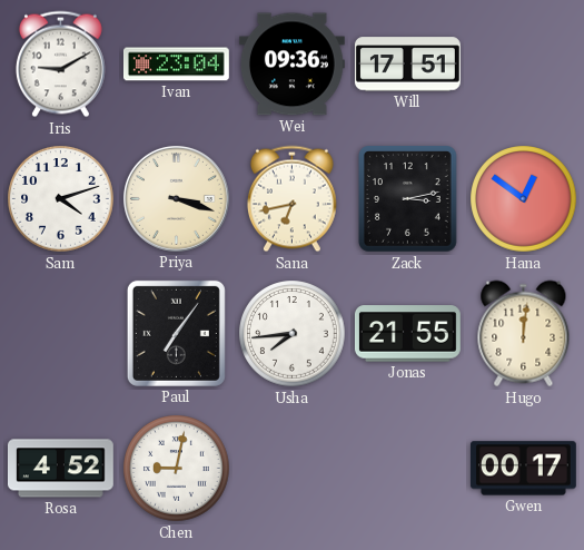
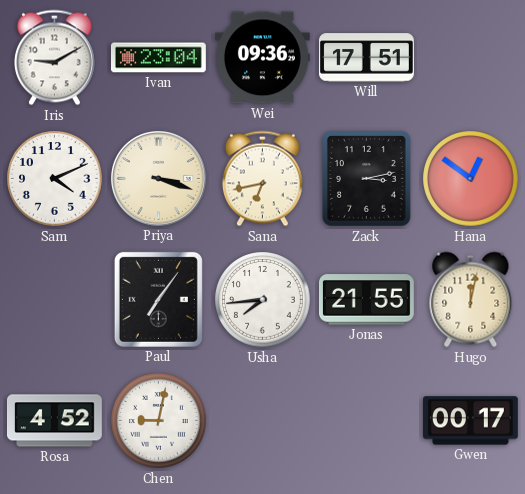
Sam: 4:12 -> 4:11
Hugo: 12:01 -> 12:02
